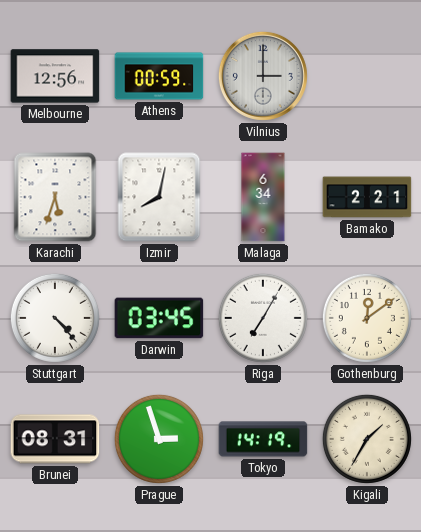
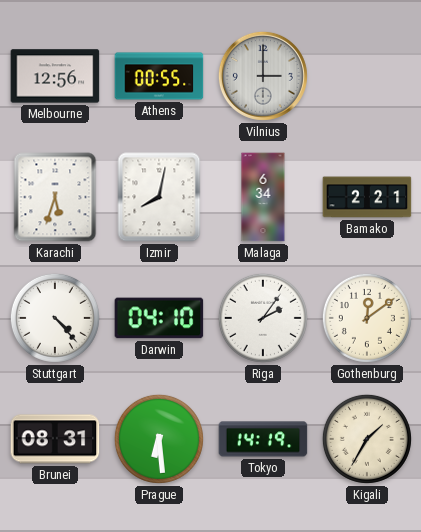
Athens: 00:59 -> 00:55
Darwin: 03:45 -> 04:10
Riga: 7:05 -> 2:06
Prague: 2:57 -> 6:29
